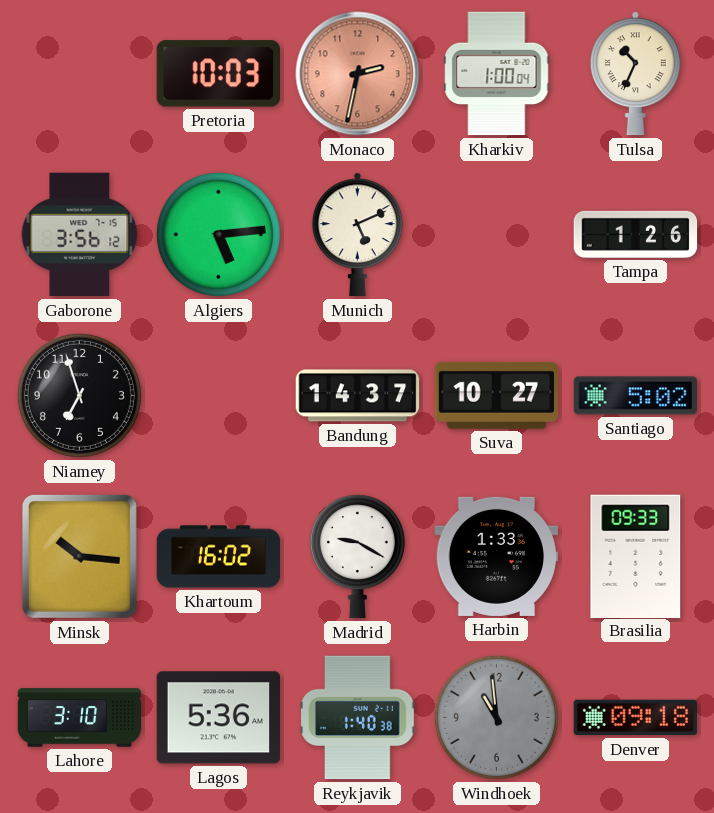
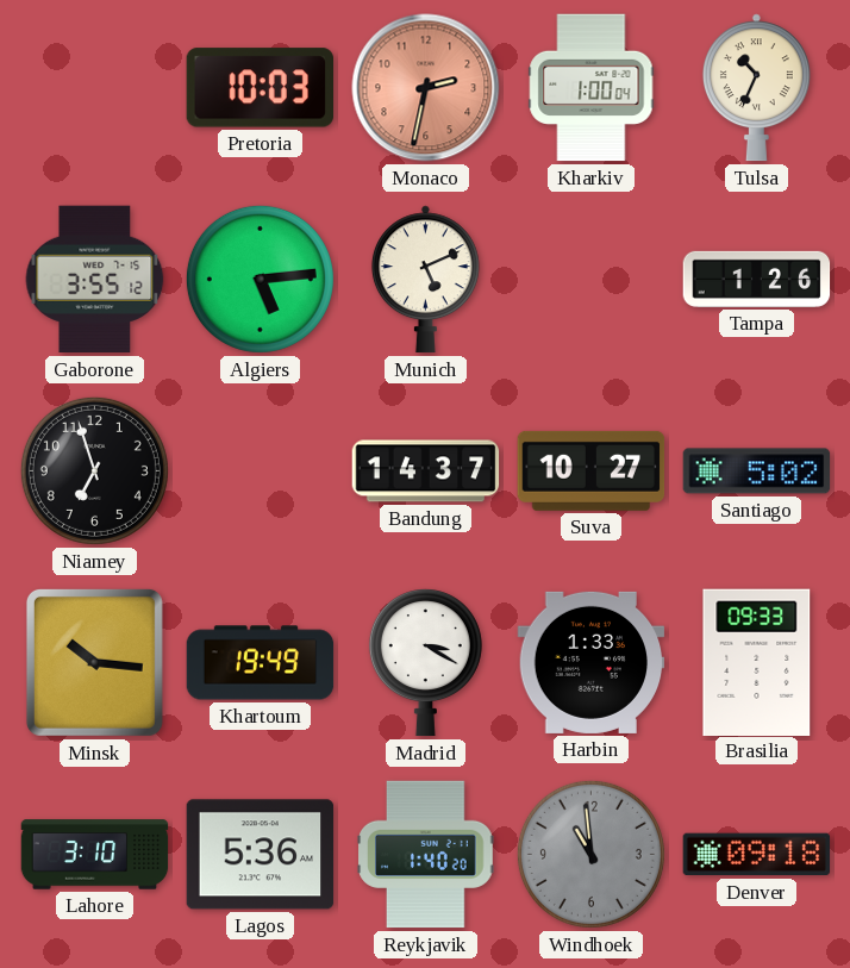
Gaborone: 3:56 -> 3:55
Khartoum: 16:02 -> 19:49
Madrid: 9:20 -> 3:20
Reykjavik: 1:40:38 -> 1:40:20
